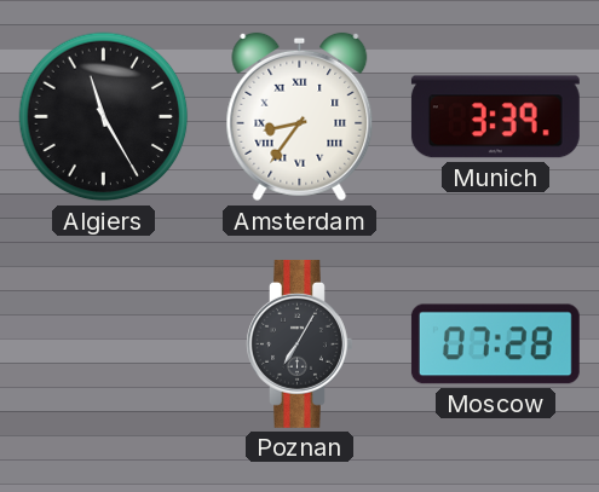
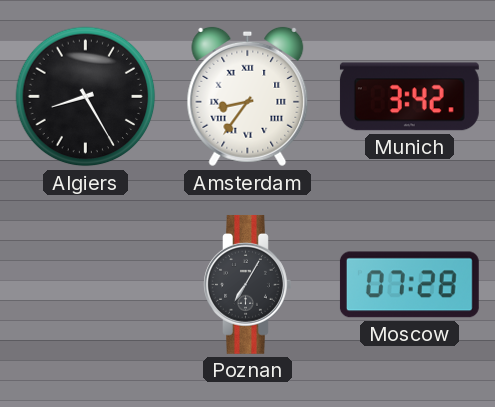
Algiers: 11:25 -> 8:25
Munich: 3:39 -> 3:42
